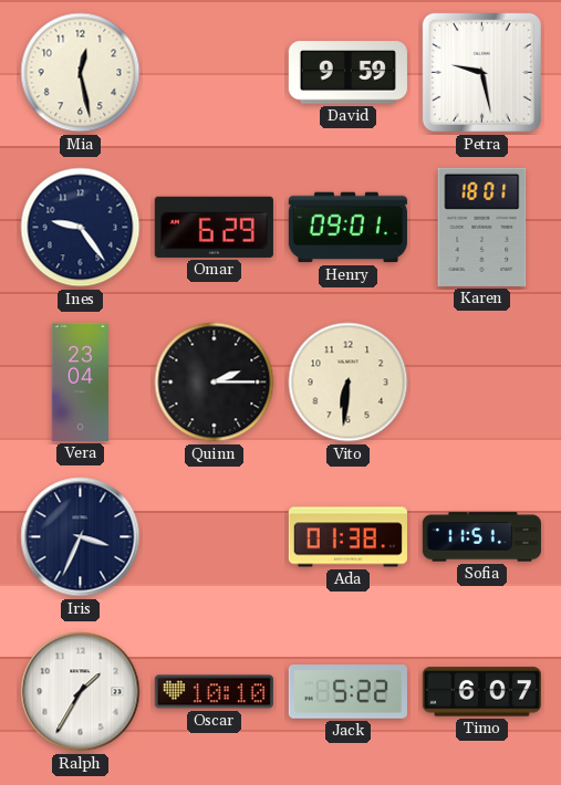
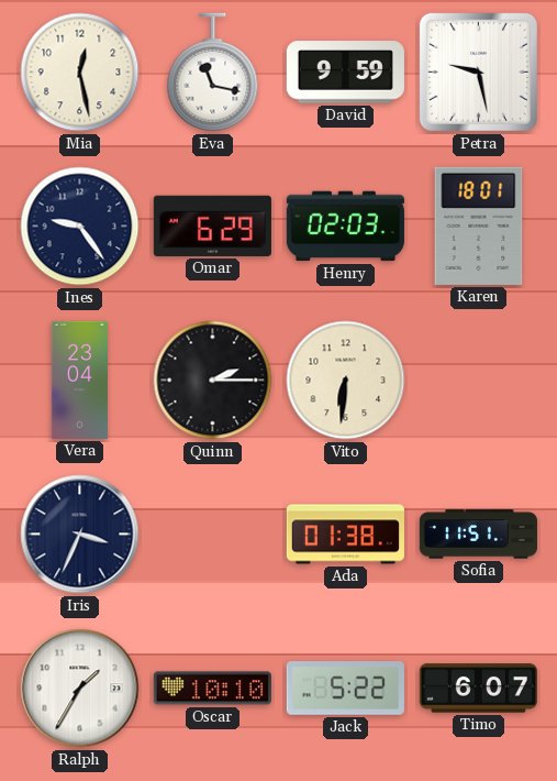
Eva: none -> 11:17
Henry: 09:01 -> 02:03
